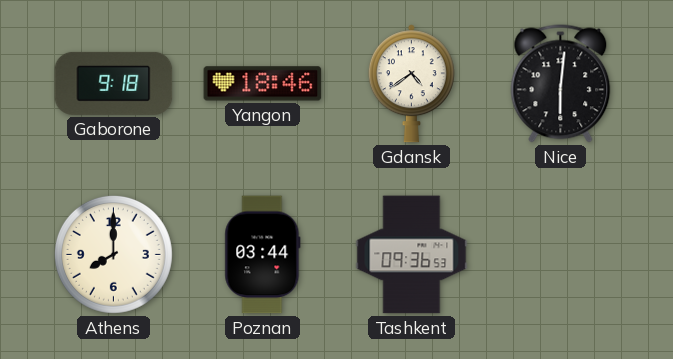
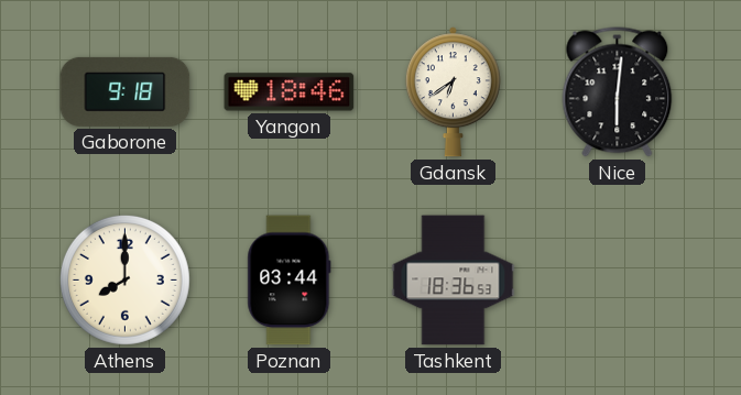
Gdansk: 4:39 -> 6:39
Tashkent: 09:36 -> 18:36
